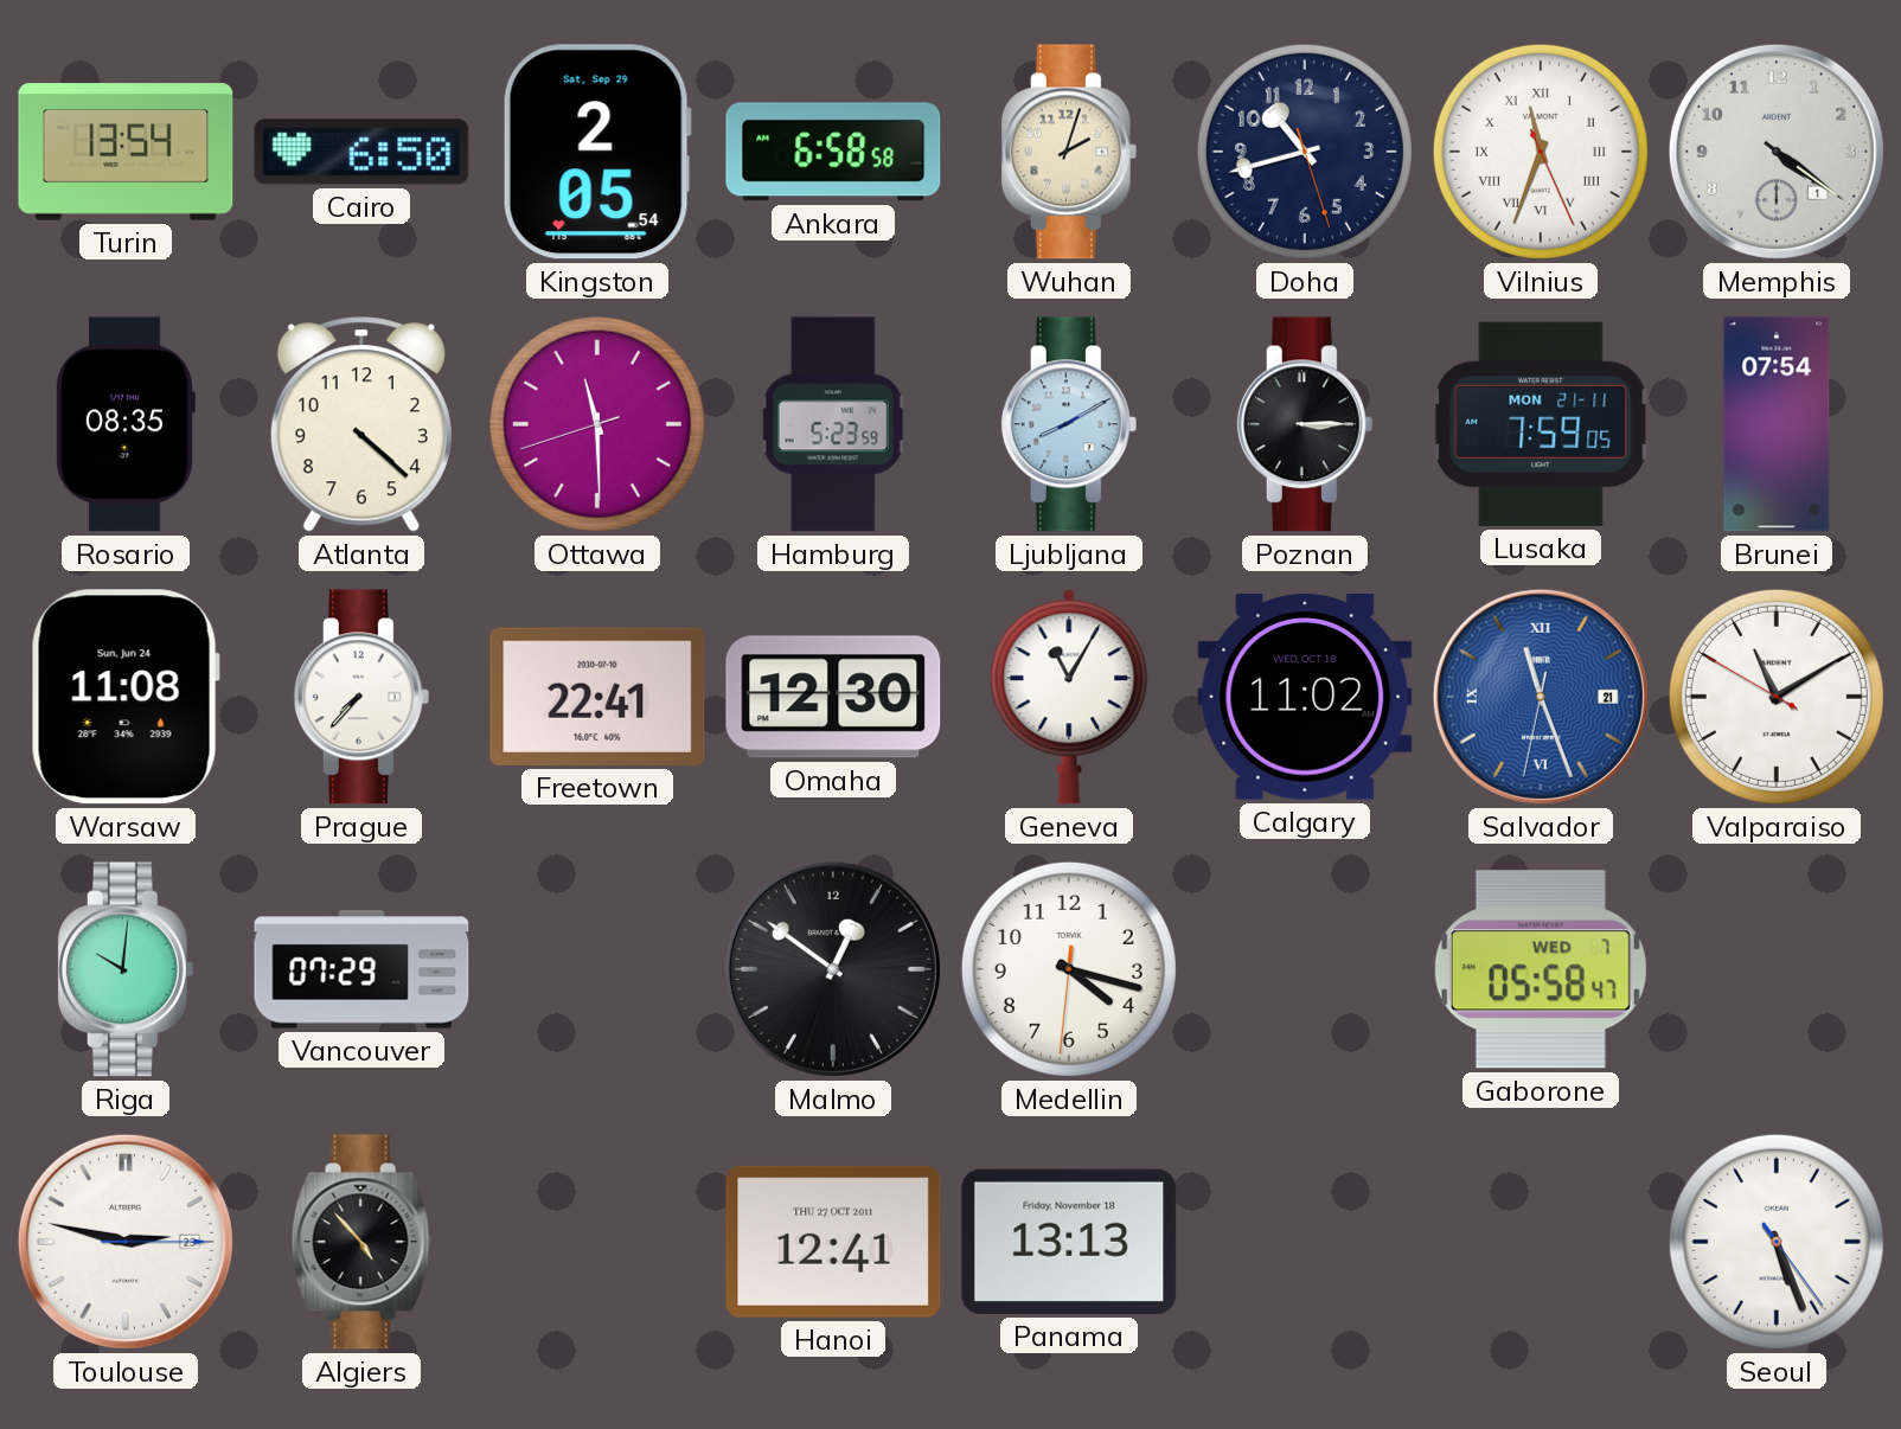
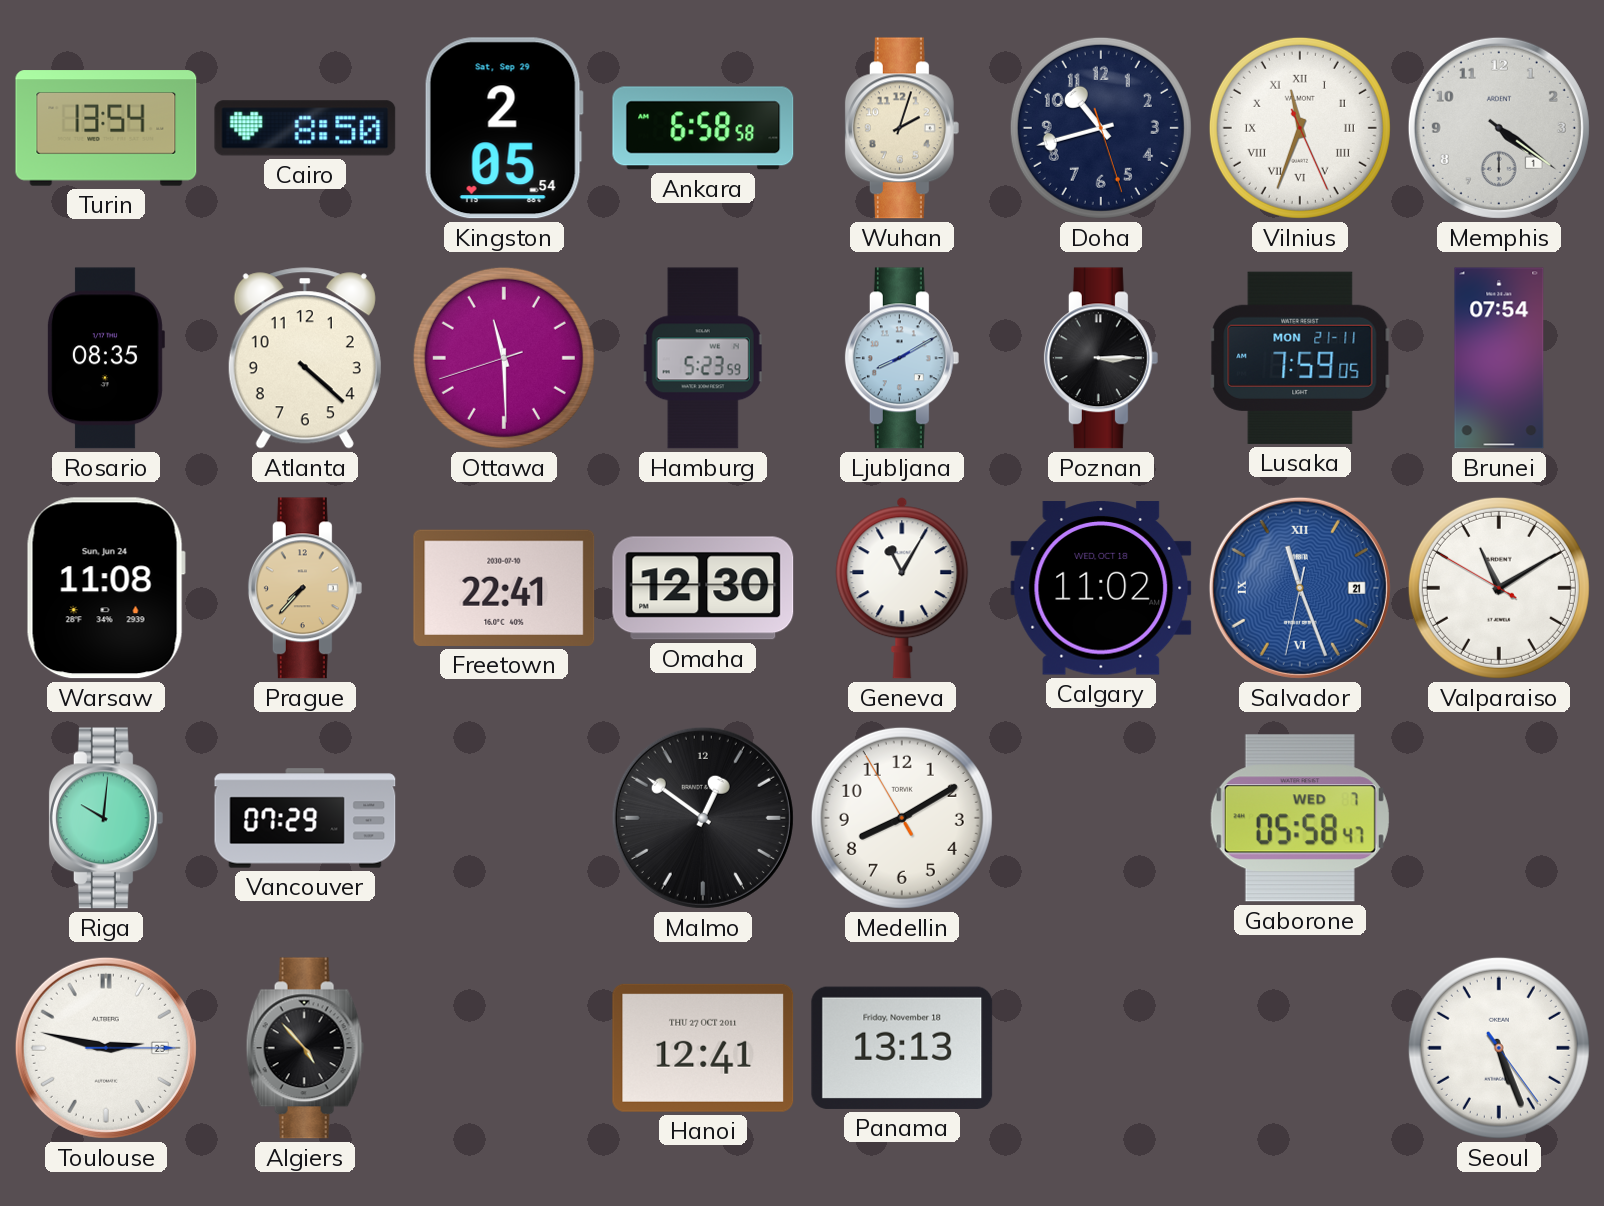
Cairo: 6:50 -> 8:50
Prague dial: white -> champagne
Medellin: 4:17 -> 8:09
